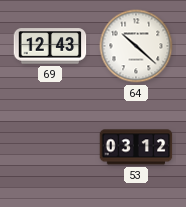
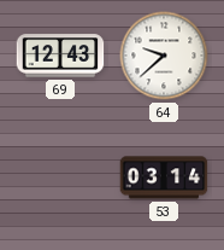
64: 10:22 -> 9:38
53: 03:12 -> 03:14
